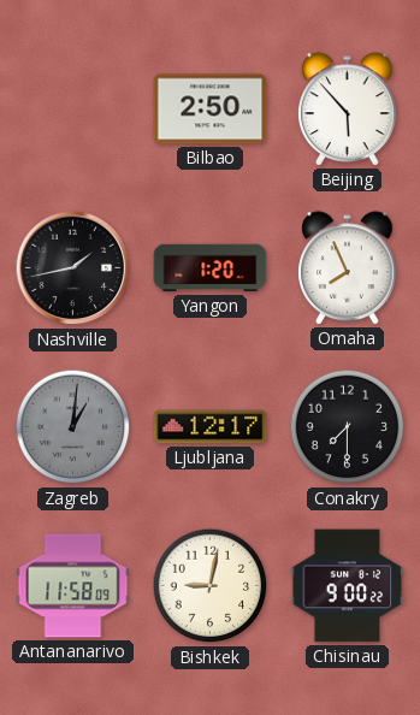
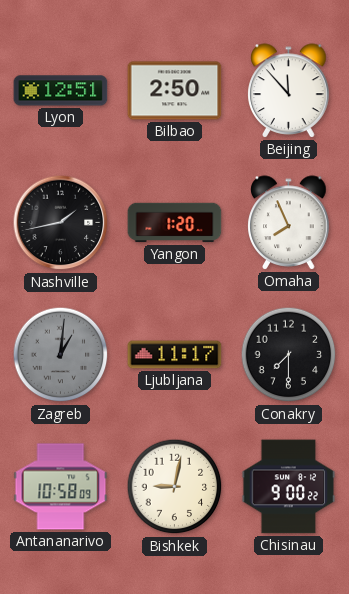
Lyon: none -> 12:51
Beijing: 5:53 -> 11:53
Ljubljana: 12:17 -> 11:17
Antananarivo: 11:58 -> 10:58
